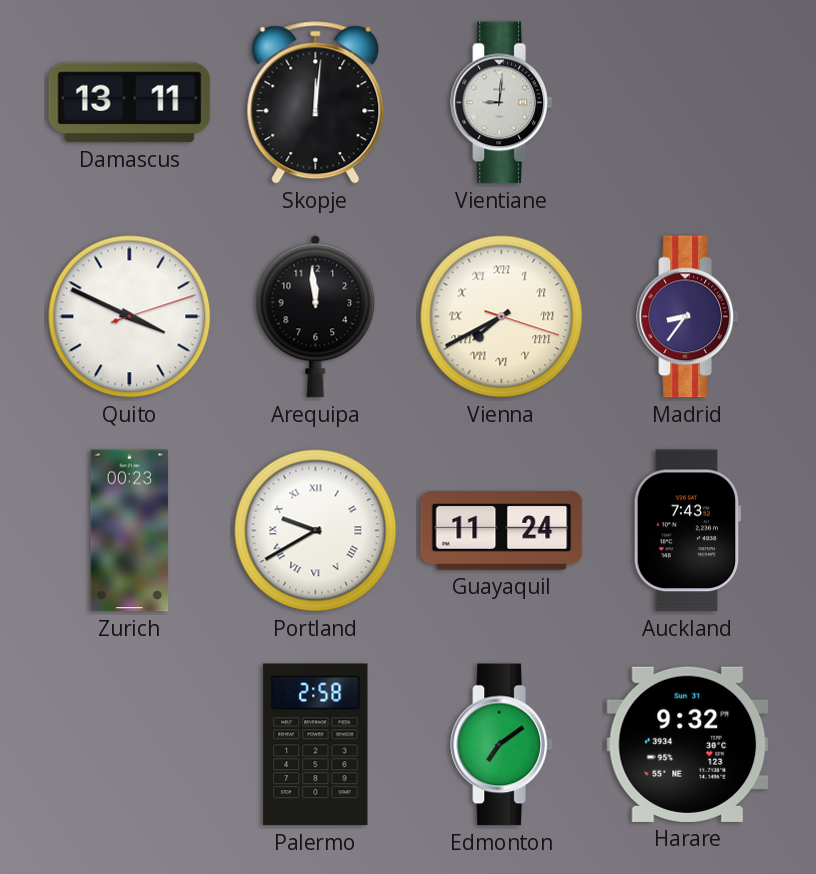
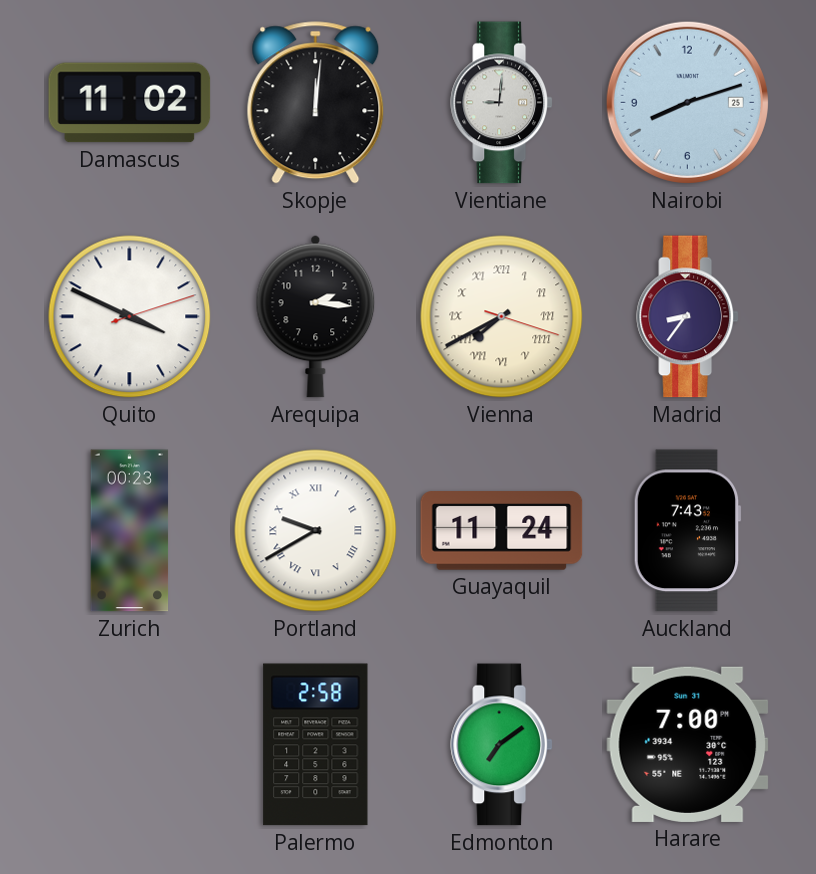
Damascus: 13:11 -> 11:02
Nairobi: none -> 8:12
Arequipa: 11:59 -> 2:16
Harare: 9:32 -> 7:00
